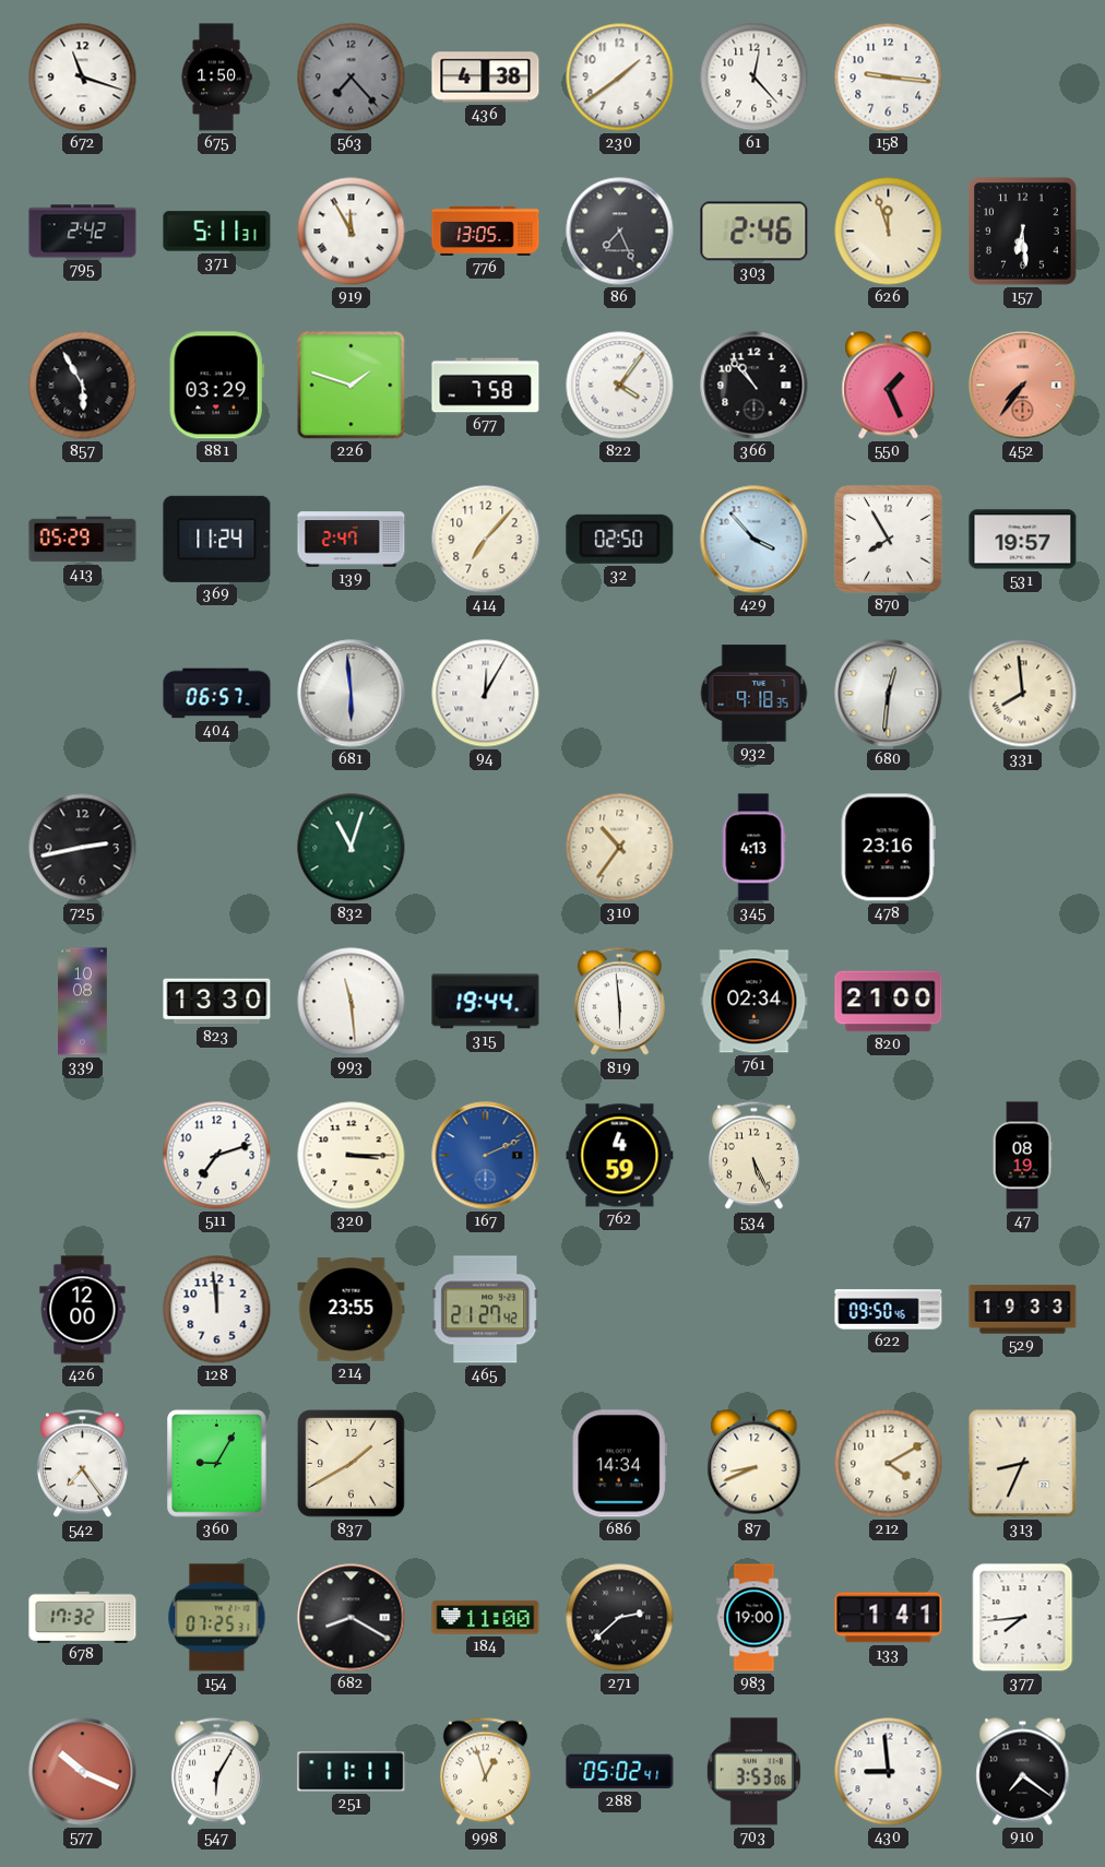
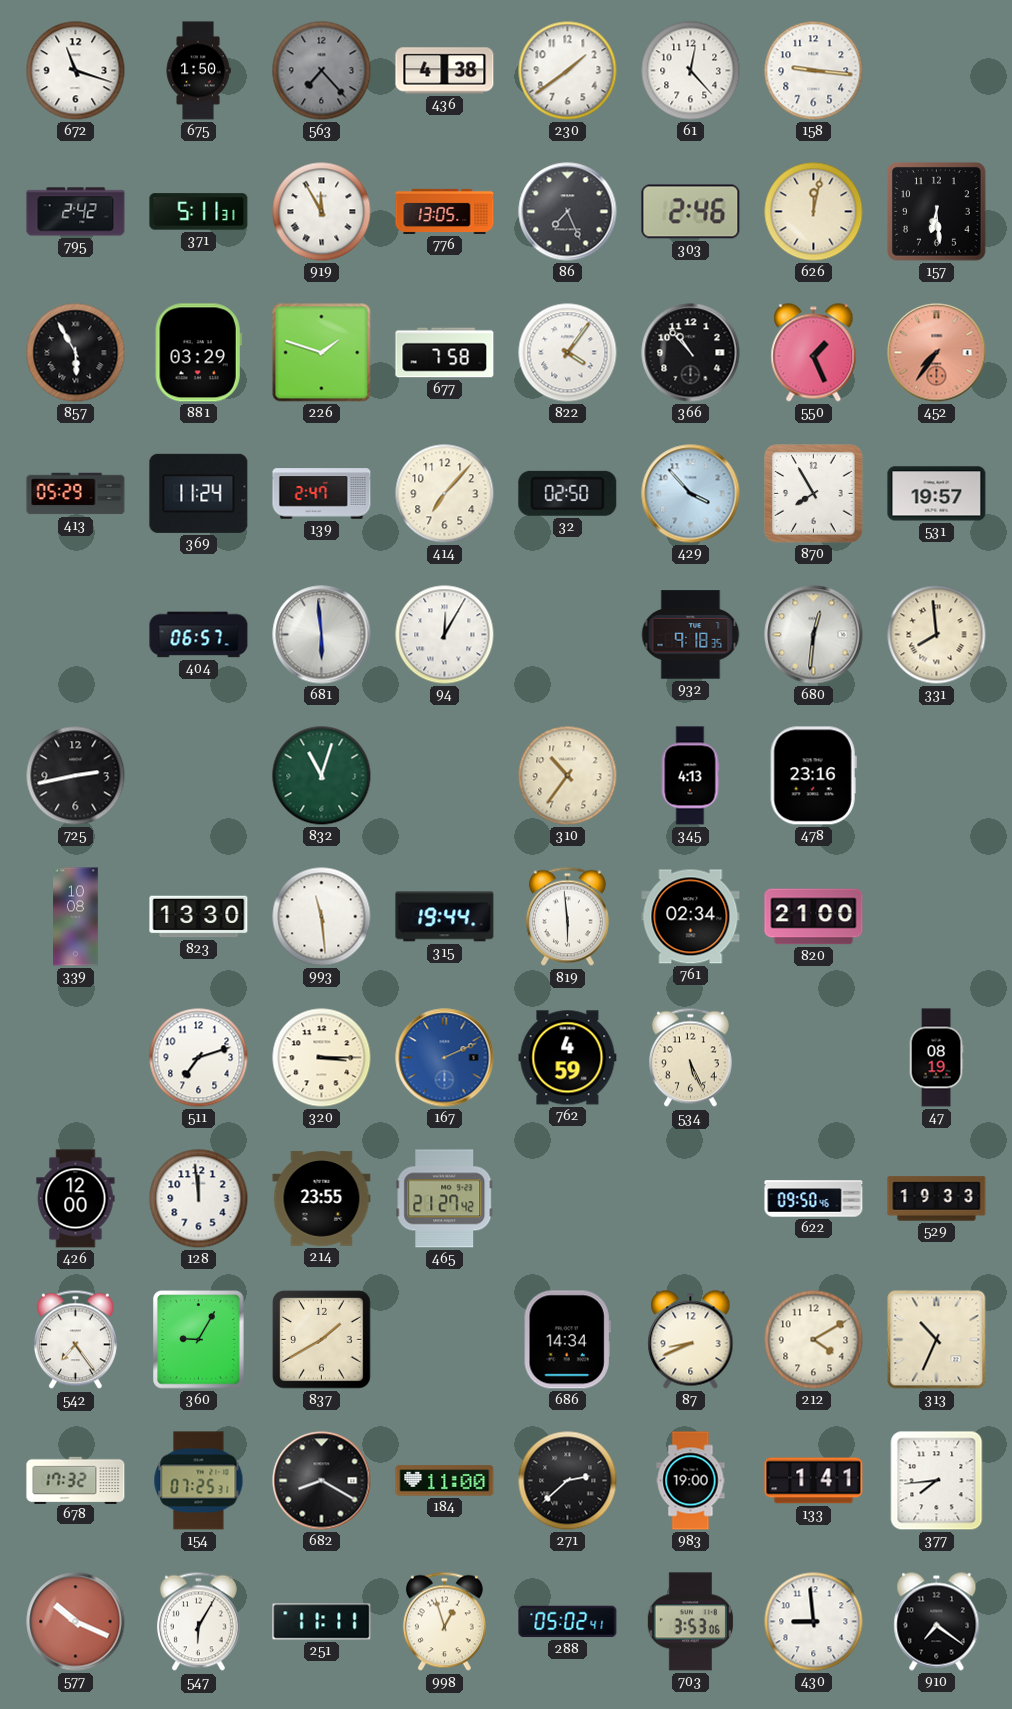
626: 11:57 -> 12:02
313: 8:34 -> 10:34
